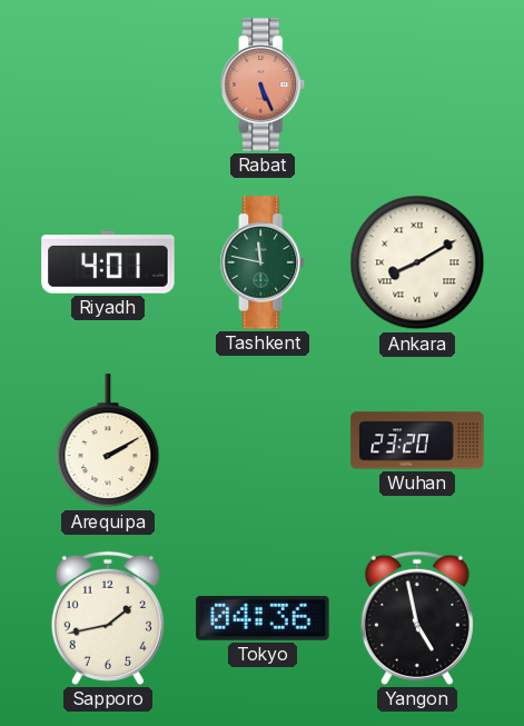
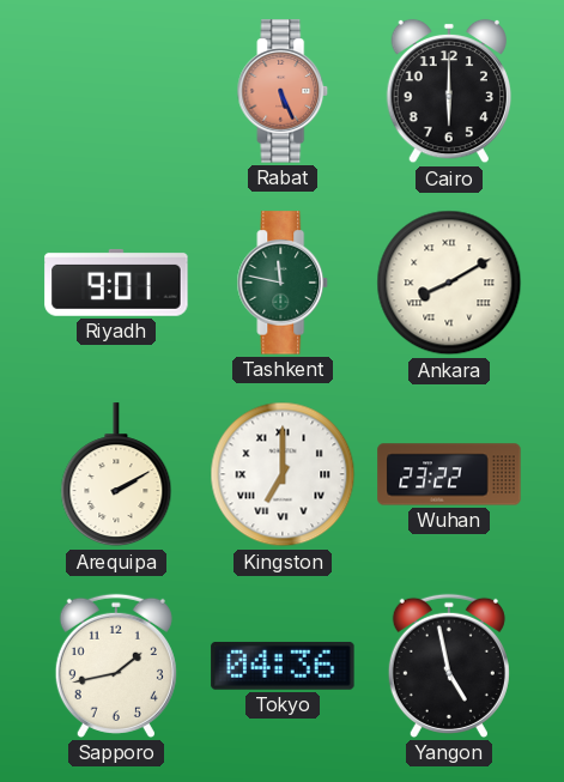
Cairo: none -> 6:00
Riyadh: 4:01 -> 9:01
Kingston: none -> 7:00
Wuhan: 23:20 -> 23:22
